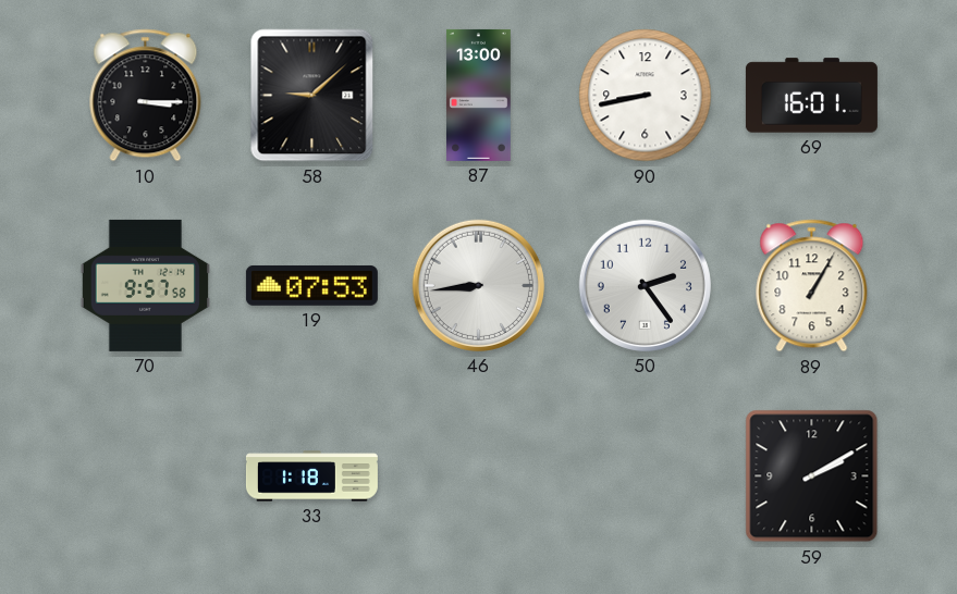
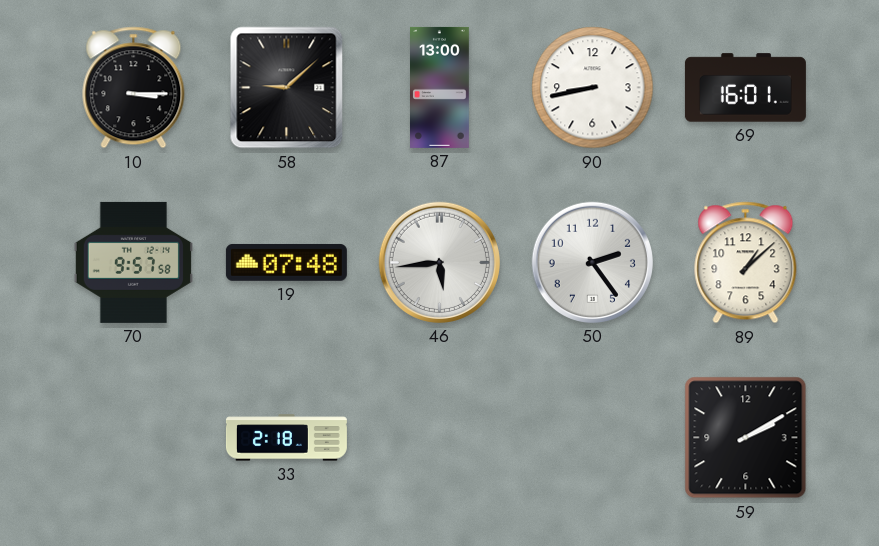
19: 07:53 -> 07:48
46: 8:44 -> 5:44
89: 1:05 -> 1:08
33: 1:18 -> 2:18
